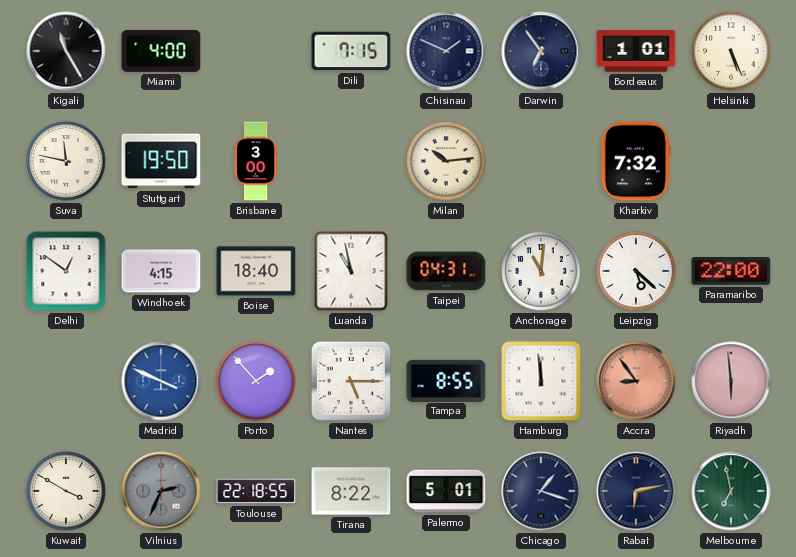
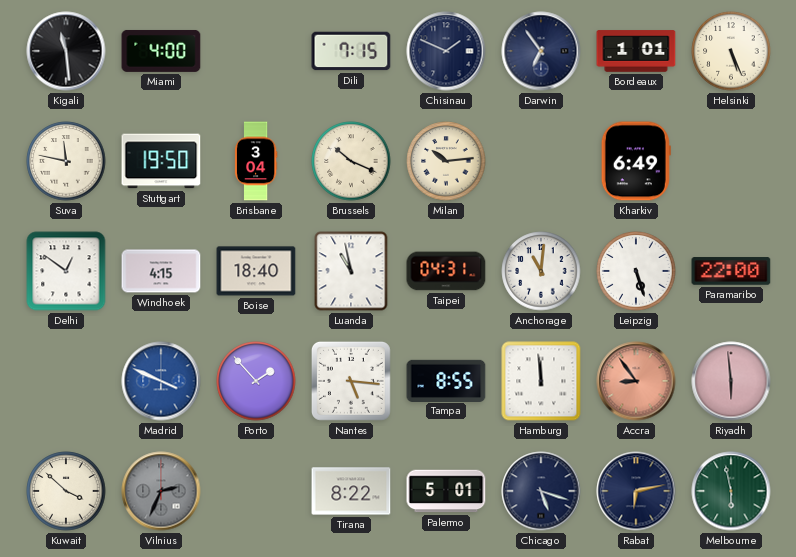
Kigali: 11:25 -> 11:29
Brisbane: 3:00 -> 3:04
Brussels: none -> 10:19
Kharkiv: 7:32 -> 6:49
Leipzig: 5:22 -> 5:27
Nantes: 5:15 -> 5:16
Kuwait: 3:50 -> 3:52
Toulouse: 22:18 -> none
Chicago: 1:18 -> 5:18
Melbourne: 6:58 -> 5:58
